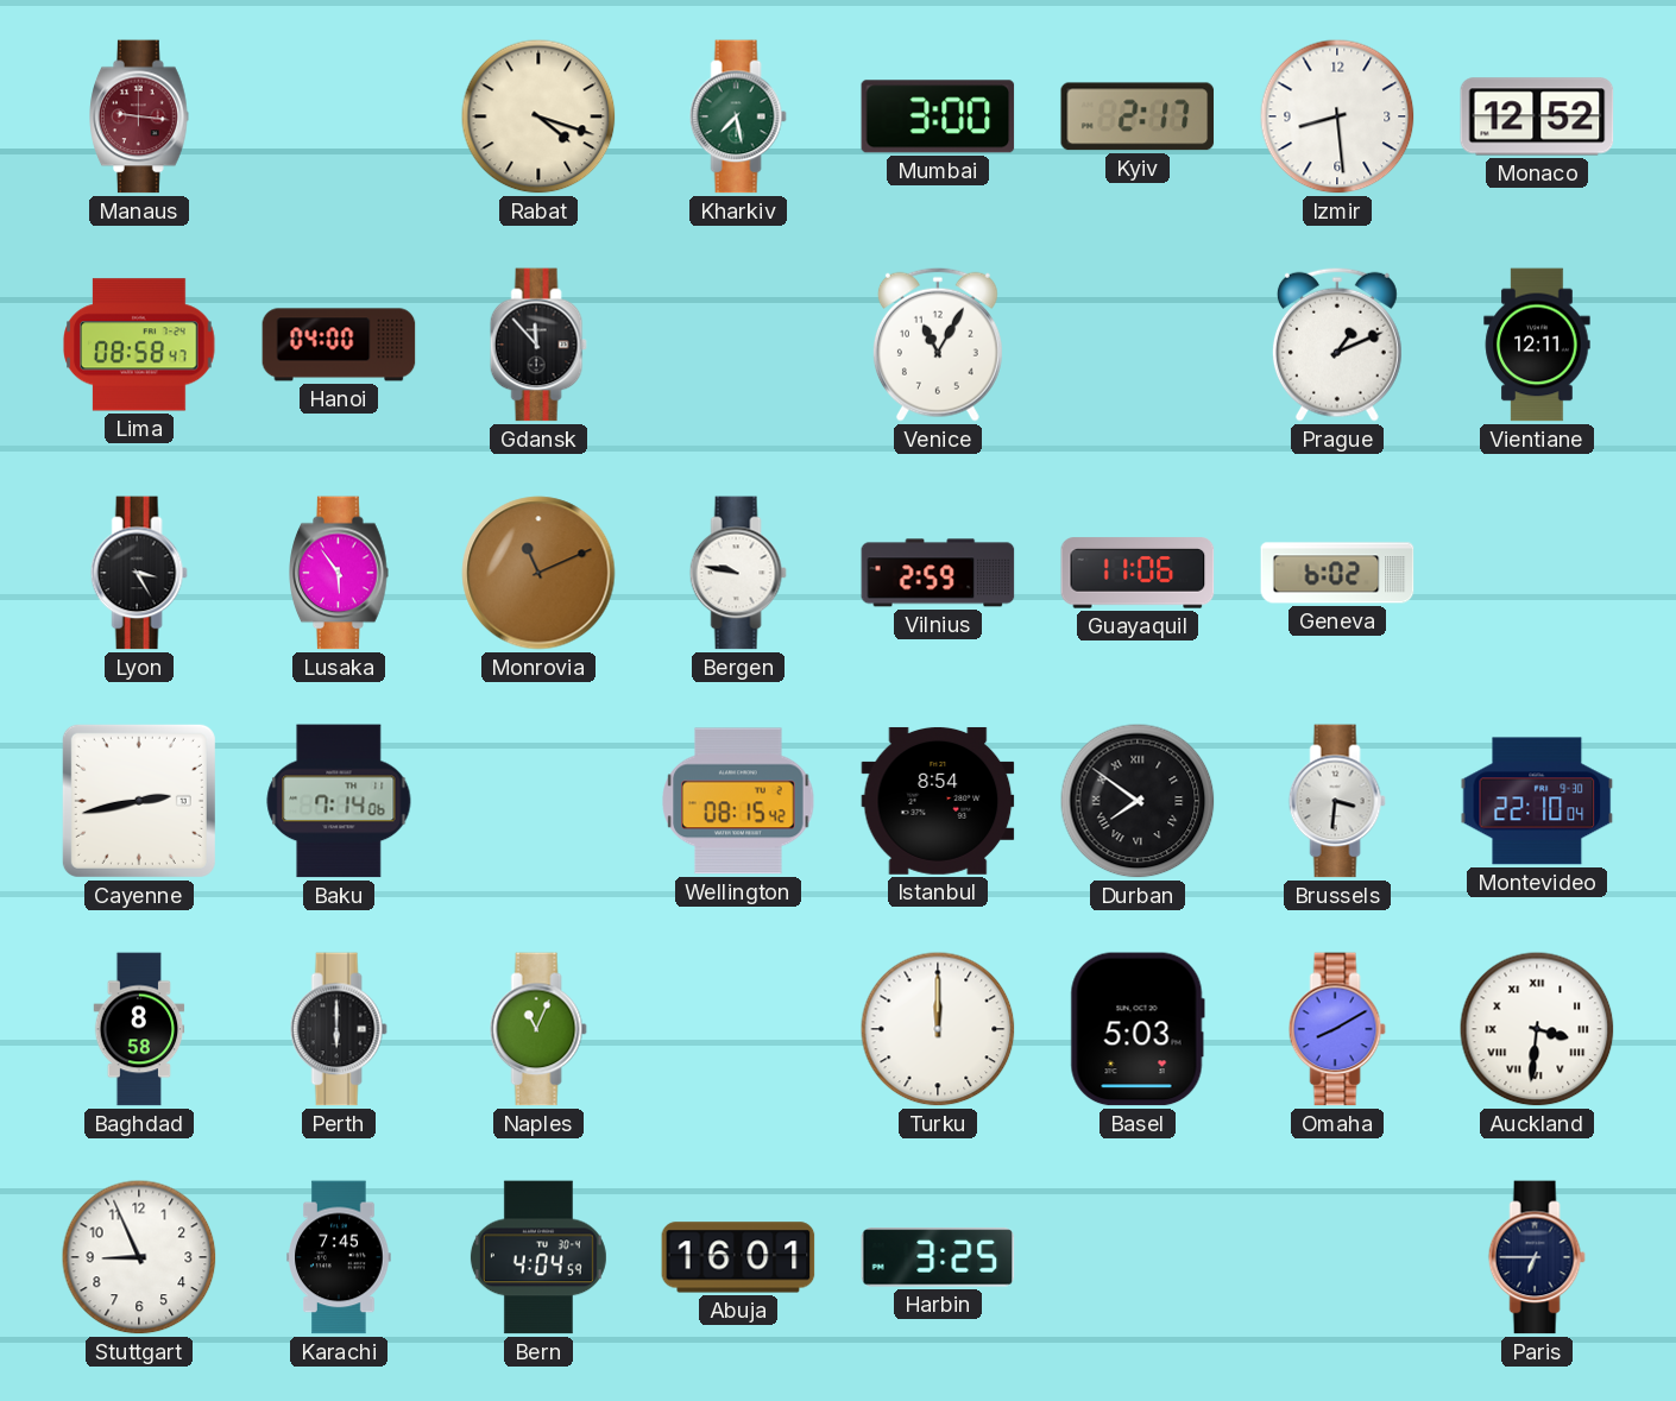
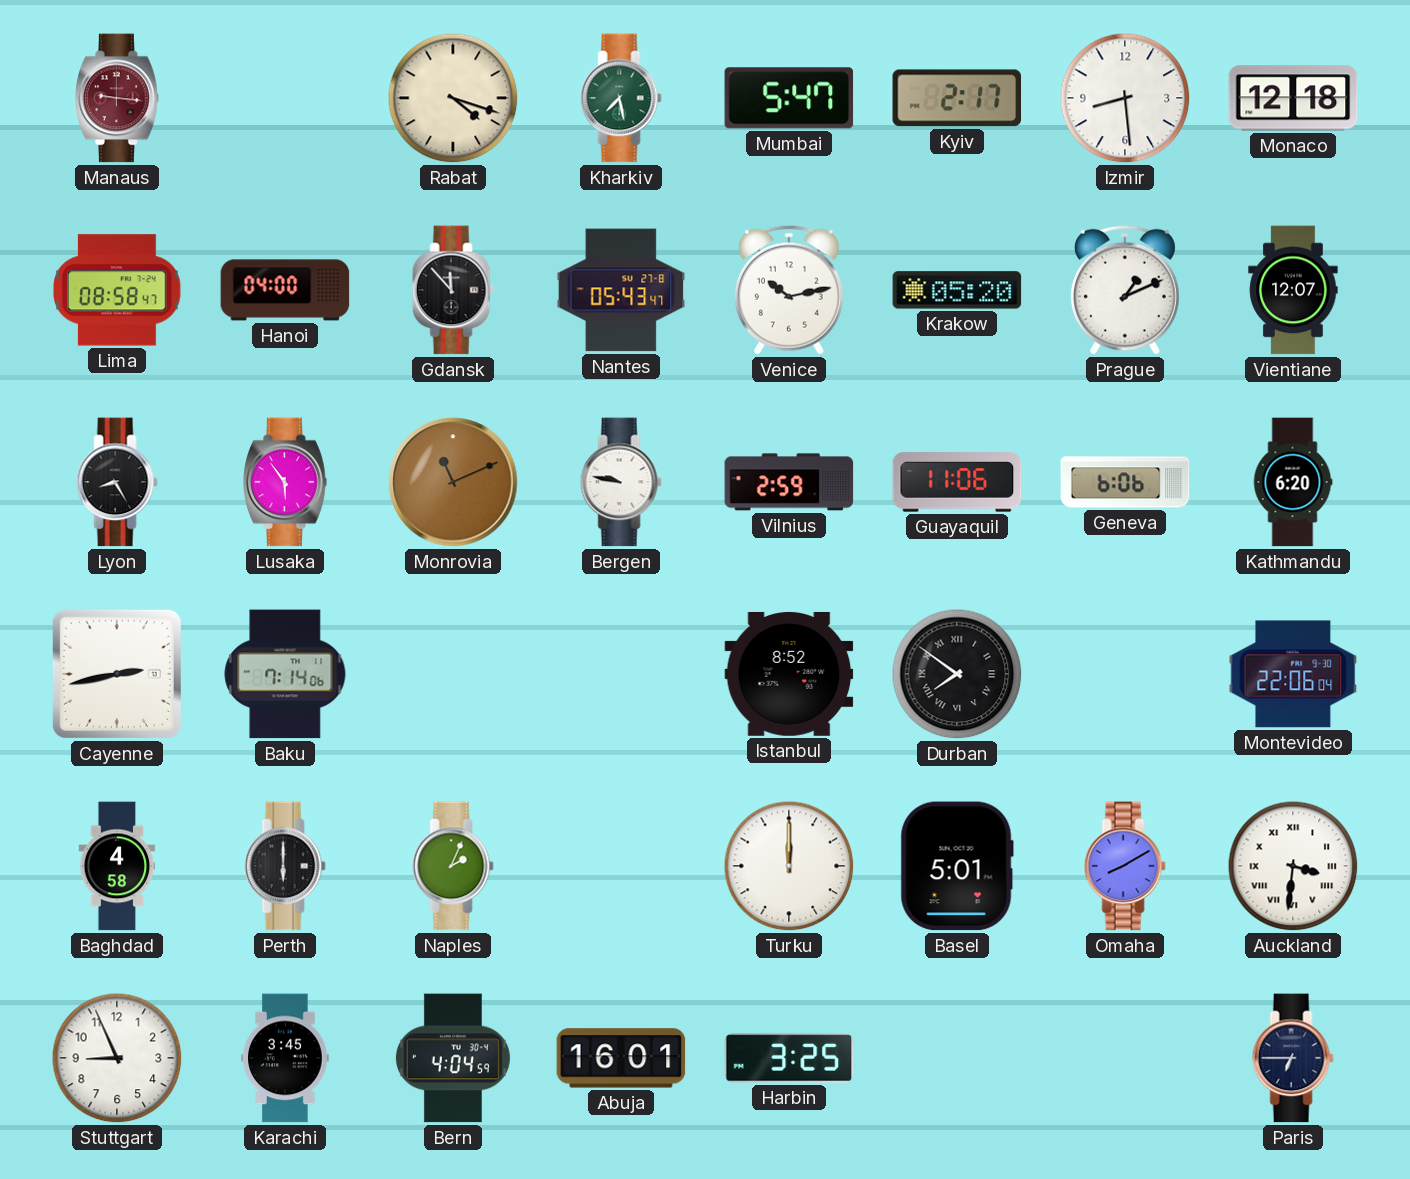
Mumbai: 3:00 -> 5:47
Monaco: 12:52 -> 12:18
Nantes: none -> 05:43
Venice: 11:05 -> 10:13
Krakow: none -> 05:20
Vientiane: 12:11 -> 12:07
Lyon: 3:25 -> 8:25
Geneva: 6:02 -> 6:06
Kathmandu: none -> 6:20
Wellington: 08:15 -> none
Istanbul: 8:54 -> 8:52
Brussels: 3:31 -> none
Montevideo: 22:10 -> 22:06
Baghdad: 8:58 -> 4:58
Naples: 11:04 -> 2:04
Basel: 5:03 -> 5:01
Karachi: 7:45 -> 3:45
